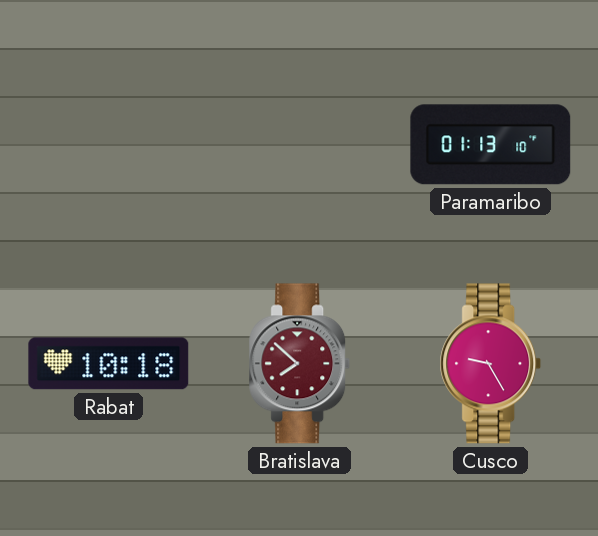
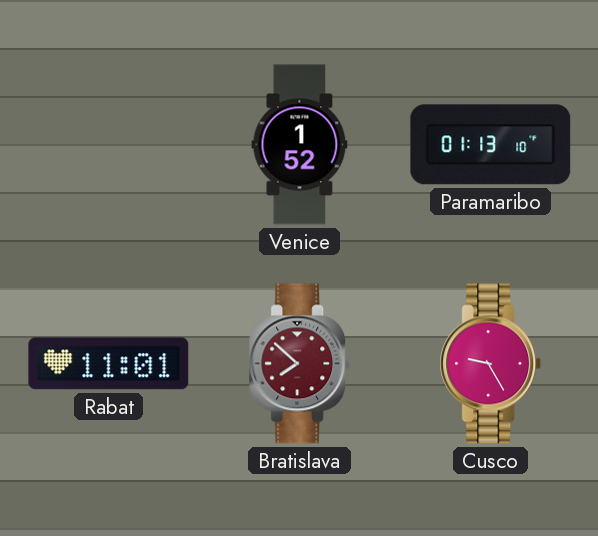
Venice: none -> 1:52
Rabat: 10:18 -> 11:01
